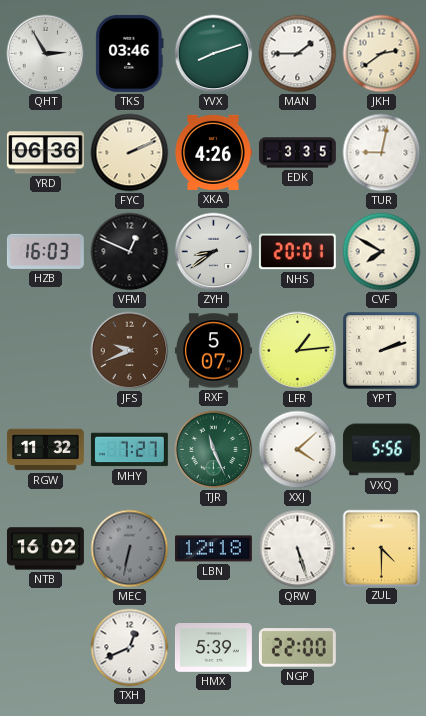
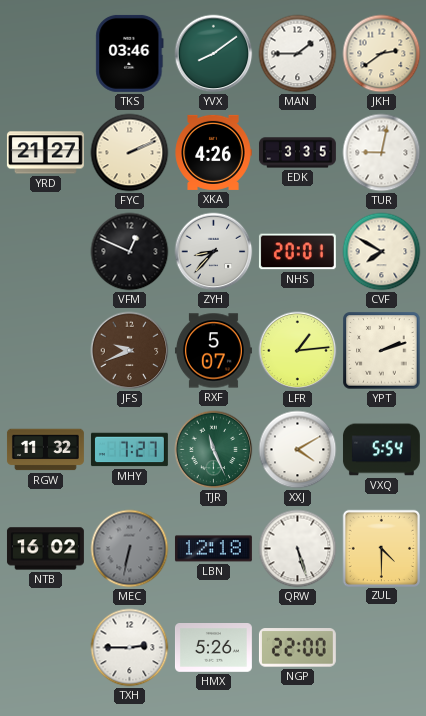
QHT: 2:55 -> none
YVX: 8:12 -> 8:09
YRD: 06:36 -> 21:27
HZB: 16:03 -> none
ZYH: 8:39 -> 8:37
XXJ: 4:08 -> 4:10
VXQ: 5:56 -> 5:54
TXH: 12:41 -> 2:45
HMX: 5:39 -> 5:26
